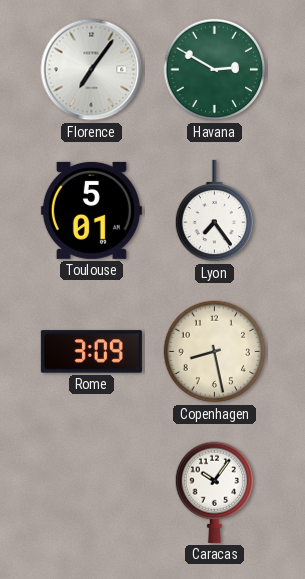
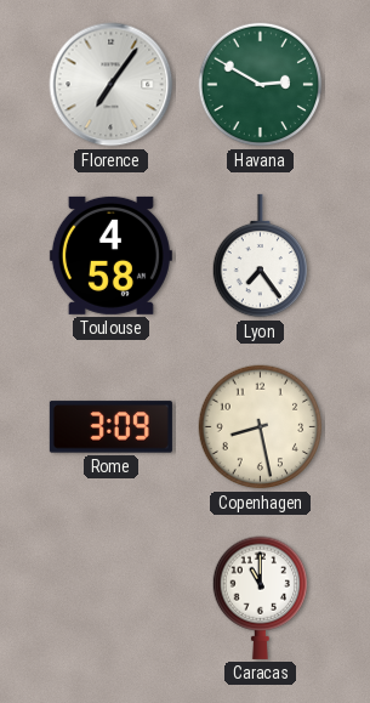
Toulouse: 5:01 -> 4:58
Caracas: 10:06 -> 11:00
